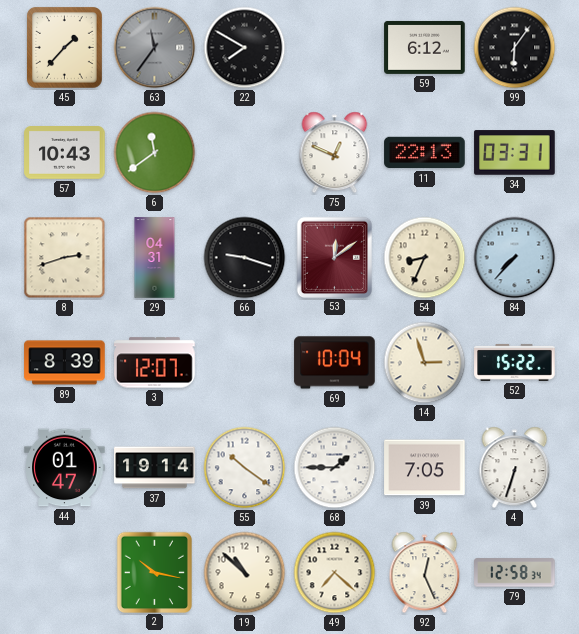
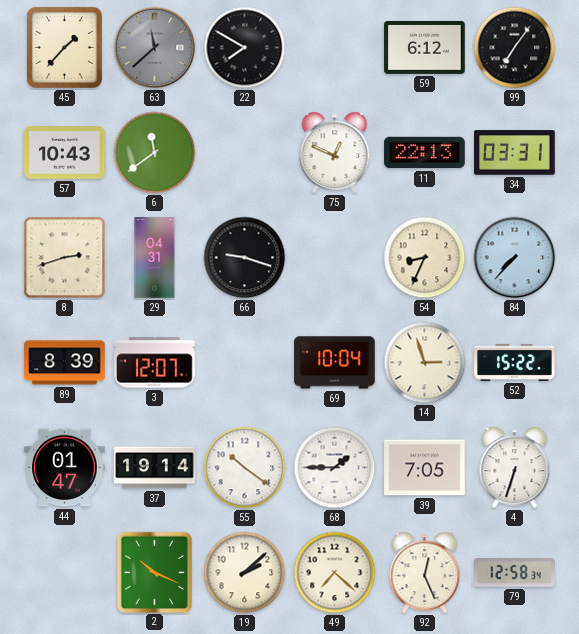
63: 11:36 -> 11:38
99: 6:06 -> 7:06
53: 12:09 -> none
2: 10:17 -> 10:19
19: 10:52 -> 2:08
